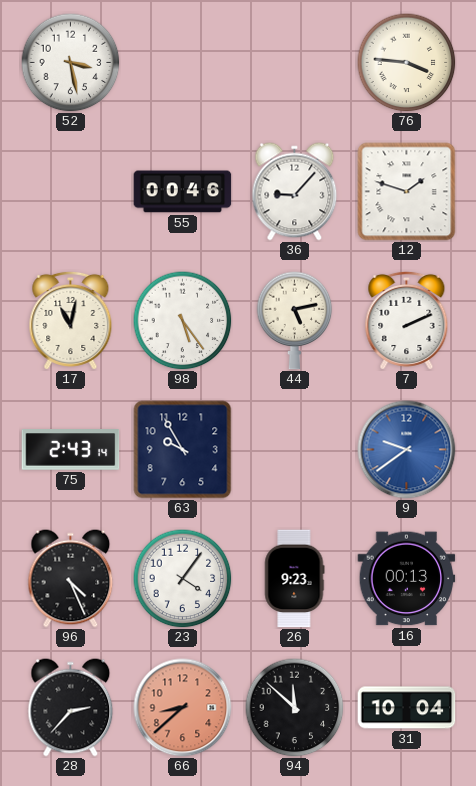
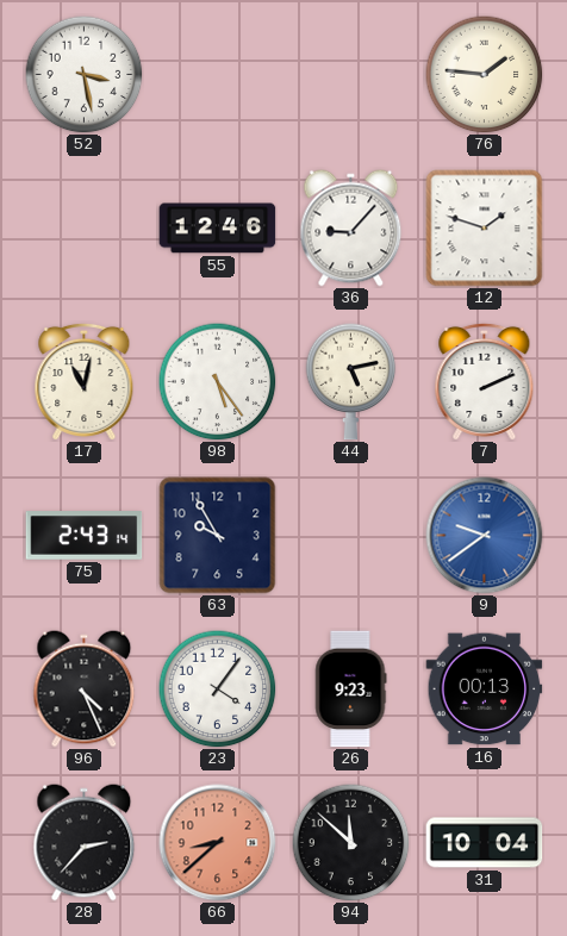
76: 3:46 -> 1:46
55: 00:46 -> 12:46
